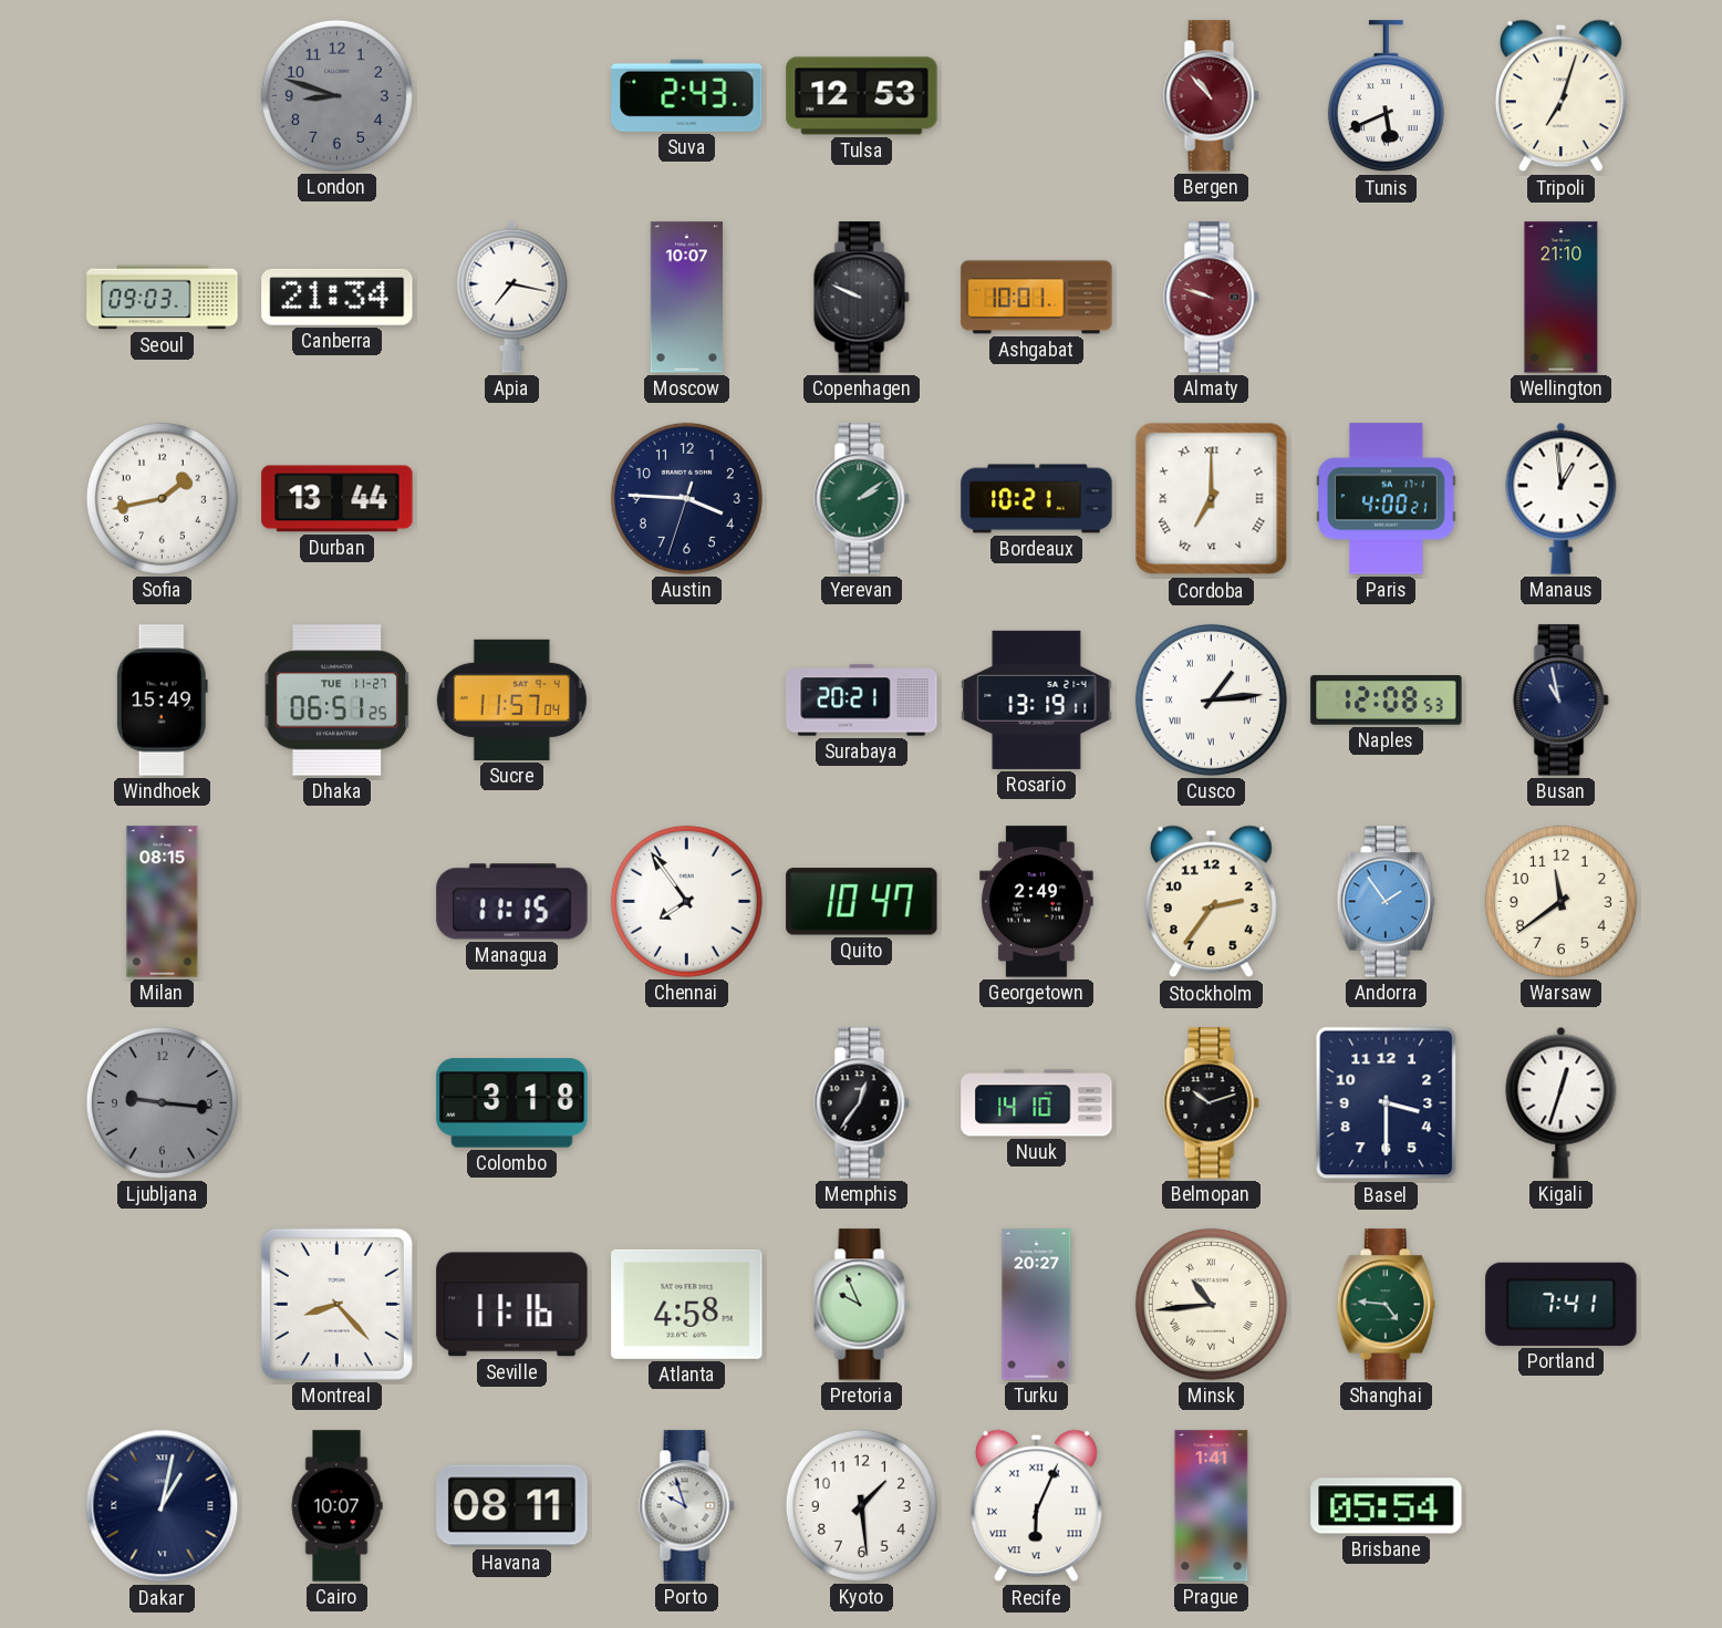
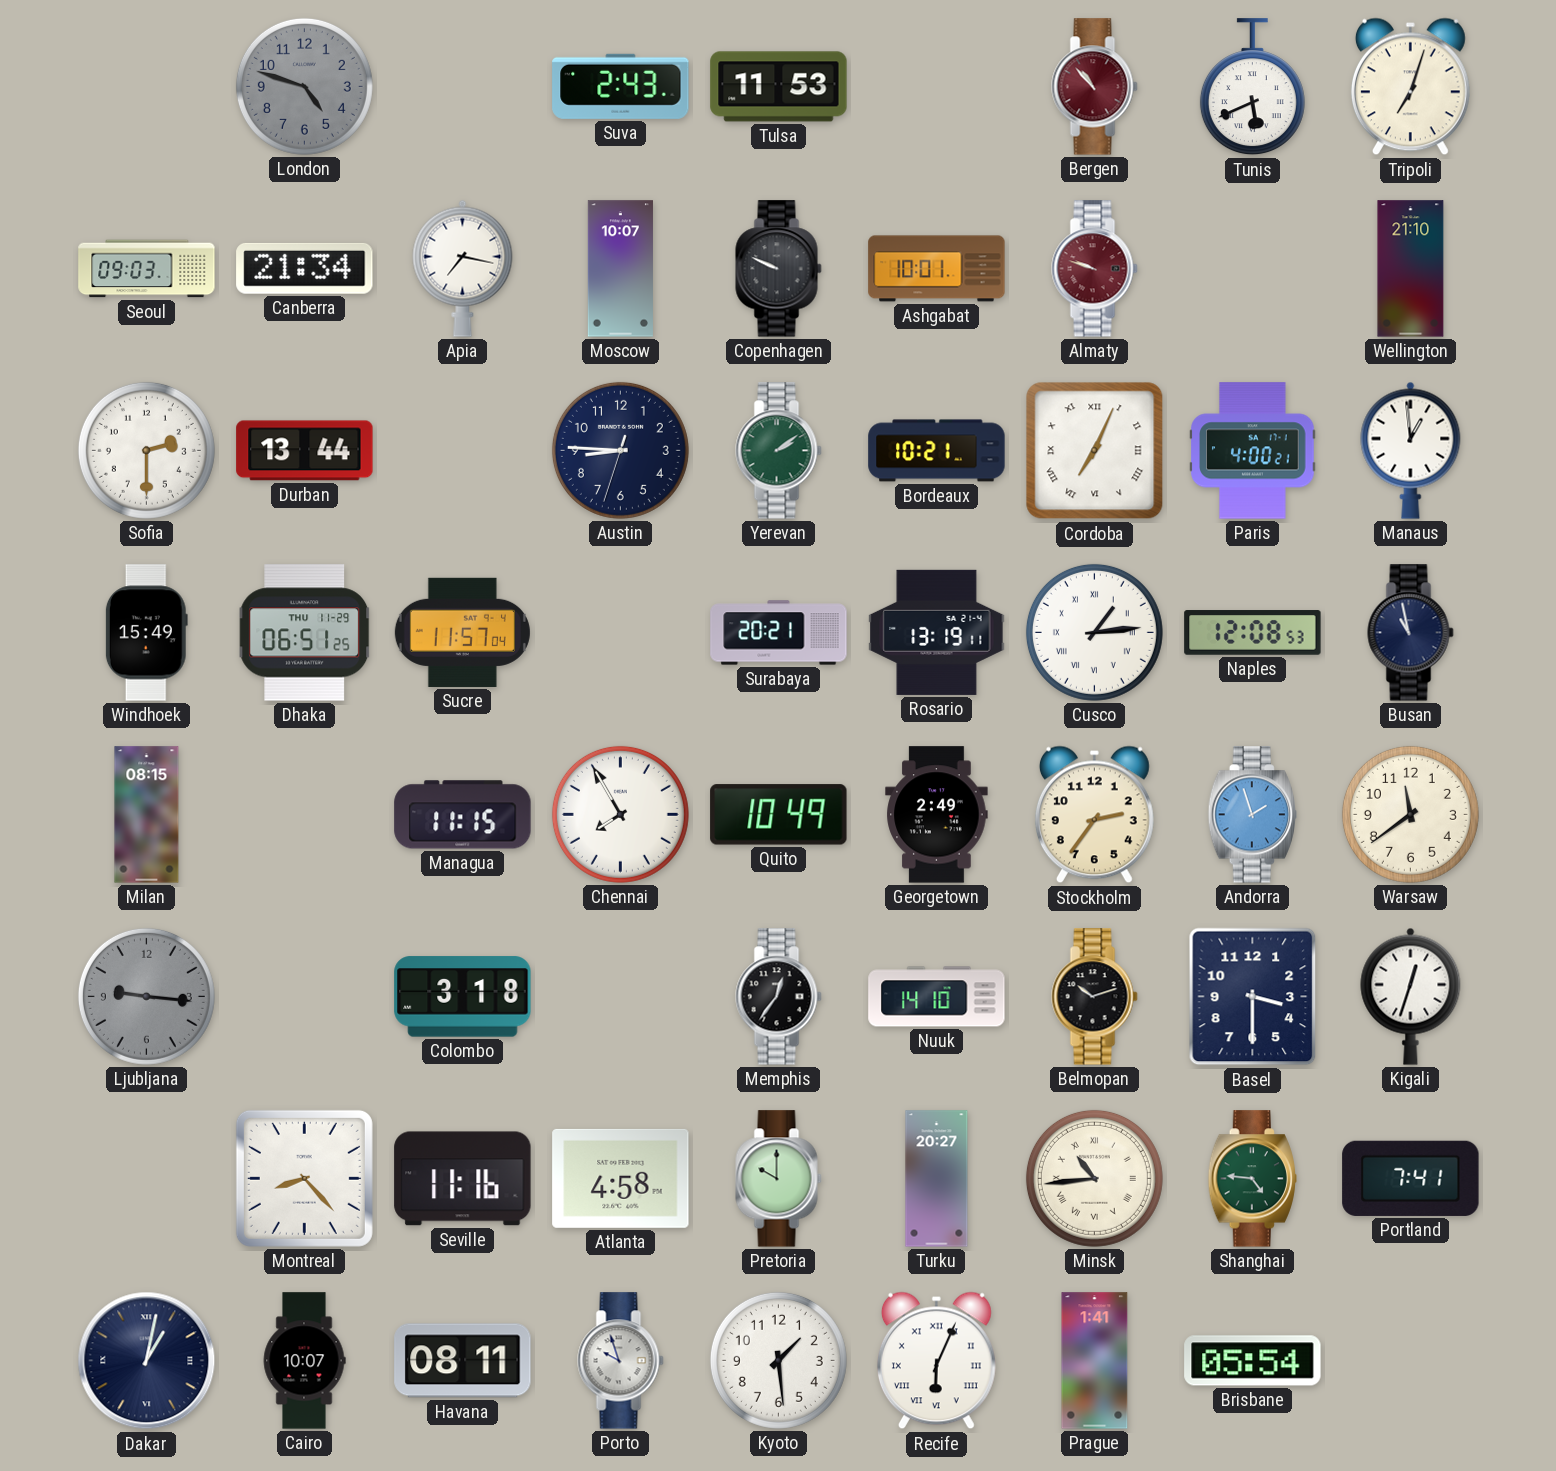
London: 8:48 -> 4:48
Tulsa: 12:53 -> 11:53
Sofia: 1:43 -> 2:30
Austin: 3:45 -> 8:45
Cordoba: 7:00 -> 7:04
Dhaka date: TUE 11-27 -> THU 11-29
Chennai: 7:54 -> 7:55
Quito: 10:47 -> 10:49
Andorra: 1:54 -> 1:57
Pretoria: 9:56 -> 10:00
